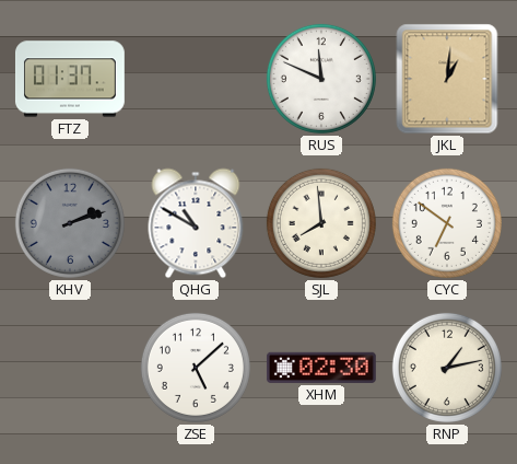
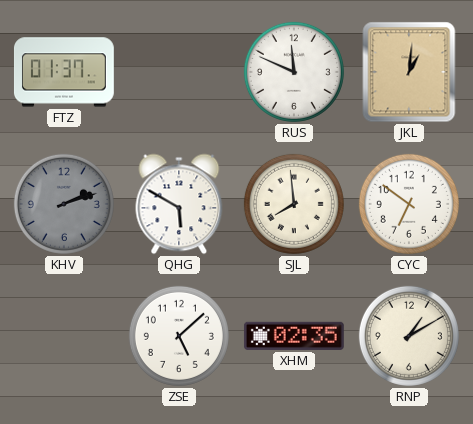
QHG: 10:50 -> 5:50
XHM: 02:30 -> 02:35
RNP: 1:13 -> 1:10
